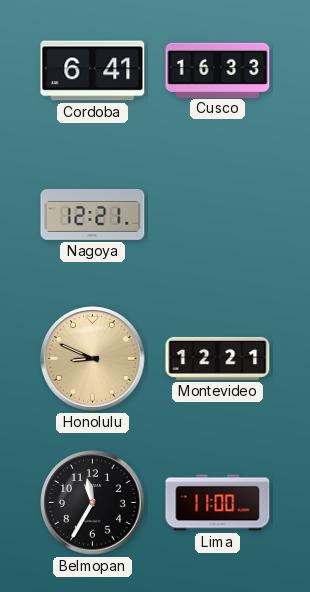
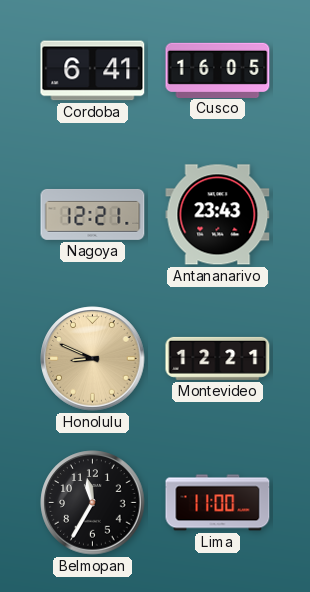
Cusco: 16:33 -> 16:05
Antananarivo: none -> 23:43
